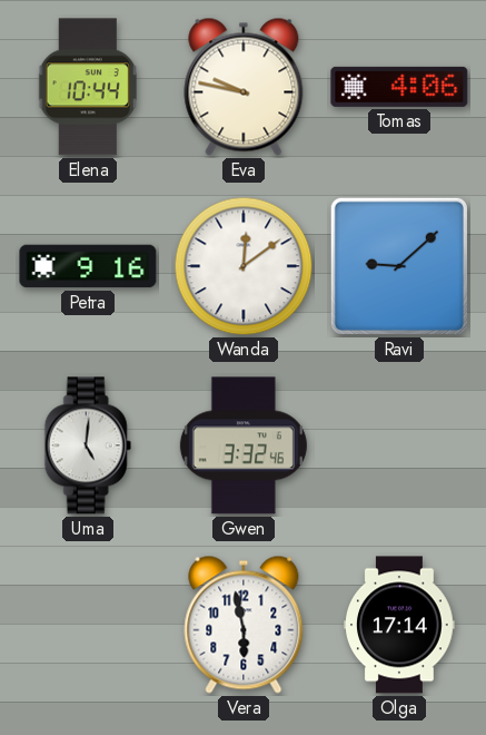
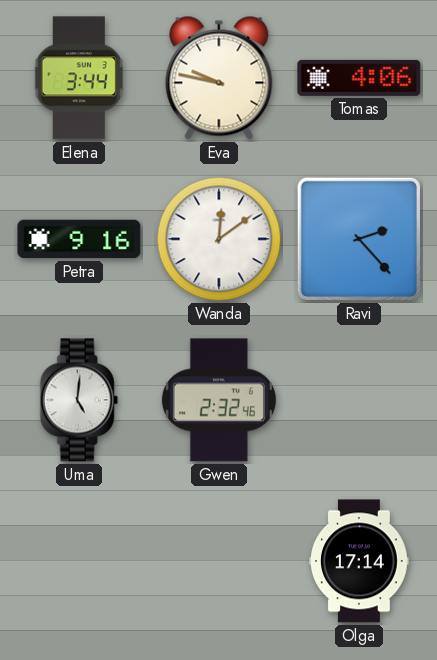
Elena: 10:44 -> 3:44
Ravi: 9:08 -> 2:23
Gwen: 3:32 -> 2:32
Vera: 5:58 -> none
